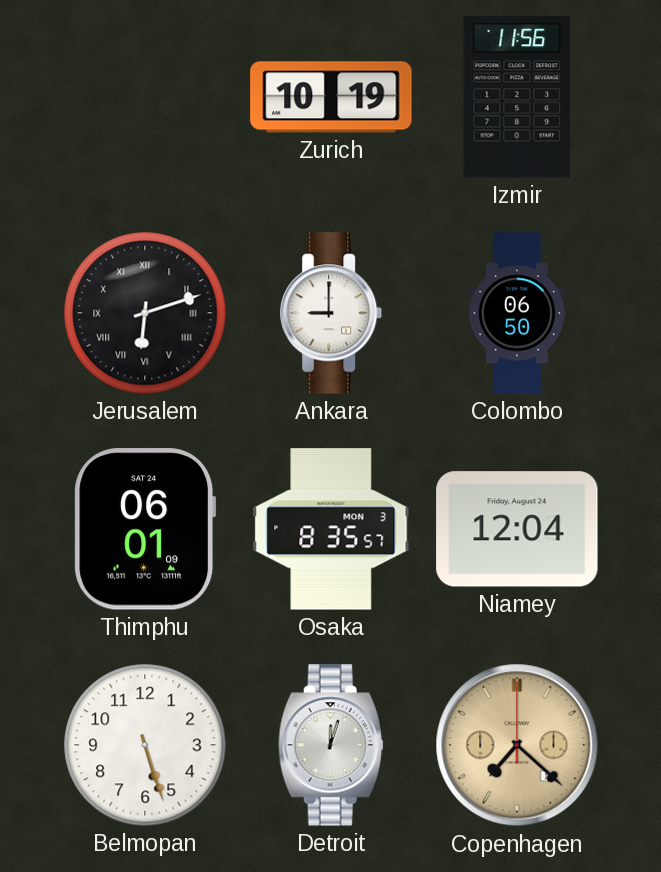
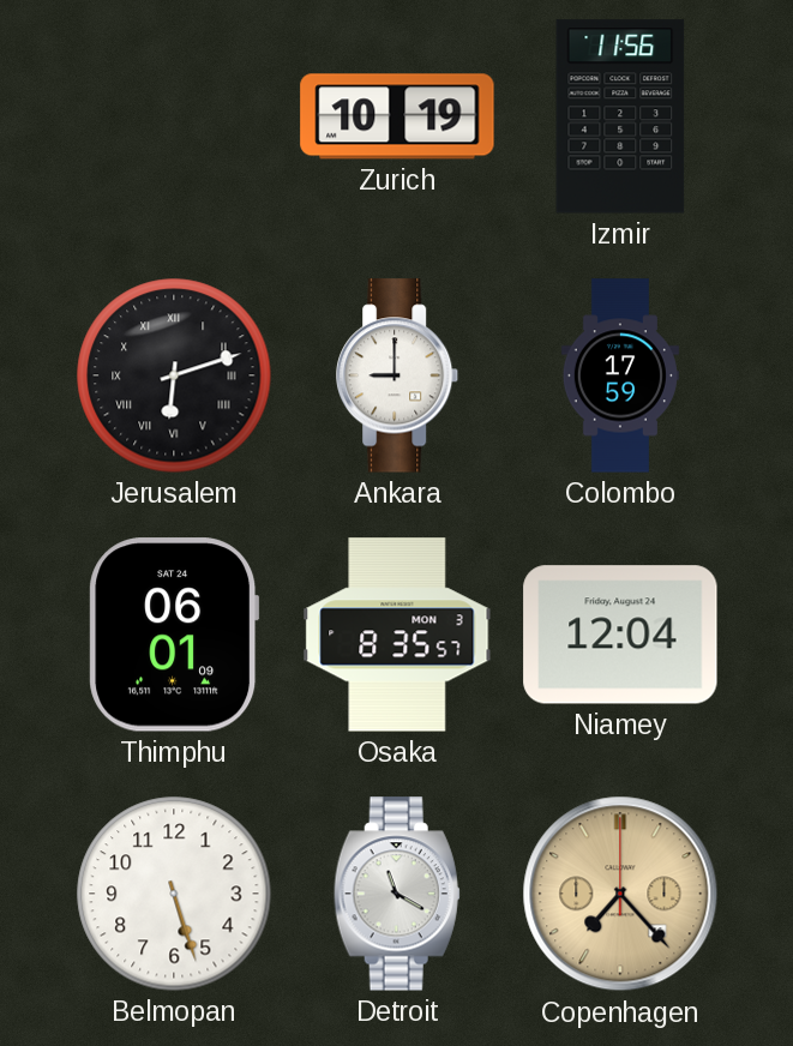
Colombo: 06:50 -> 17:59
Detroit: 12:03 -> 11:20
Copenhagen: 7:22 -> 7:23
